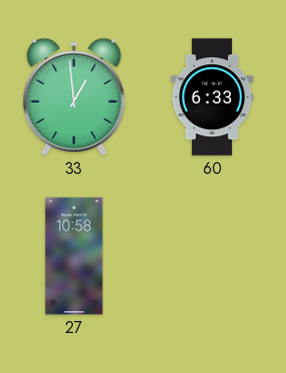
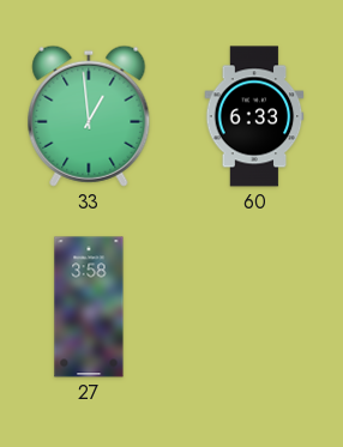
27: 10:58 -> 3:58
